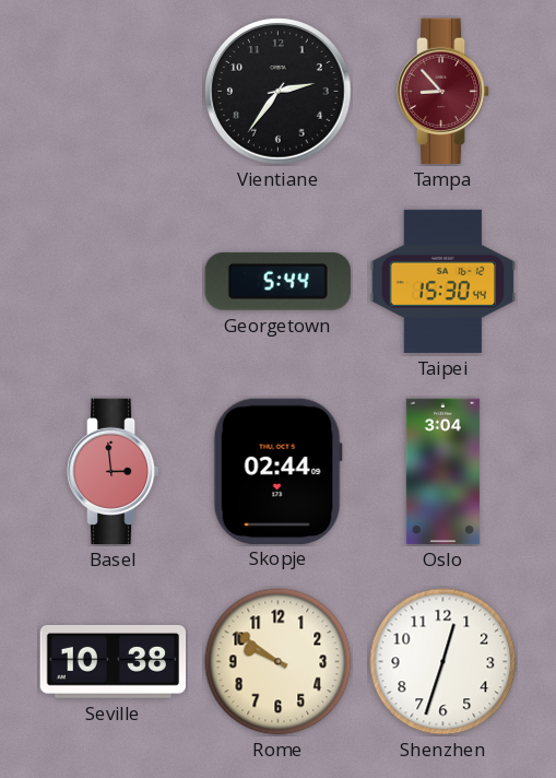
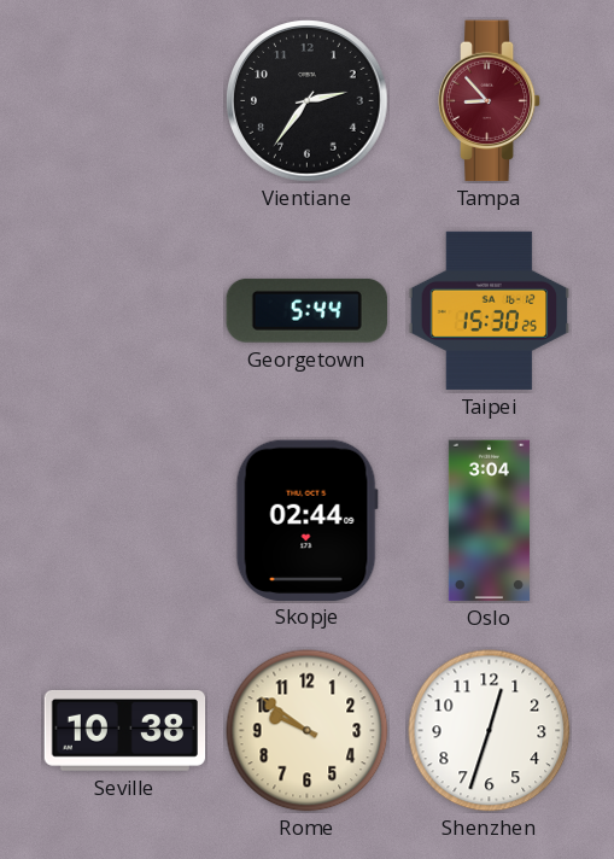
Taipei: 15:30:44 -> 15:30:25
Basel: 2:59 -> none
